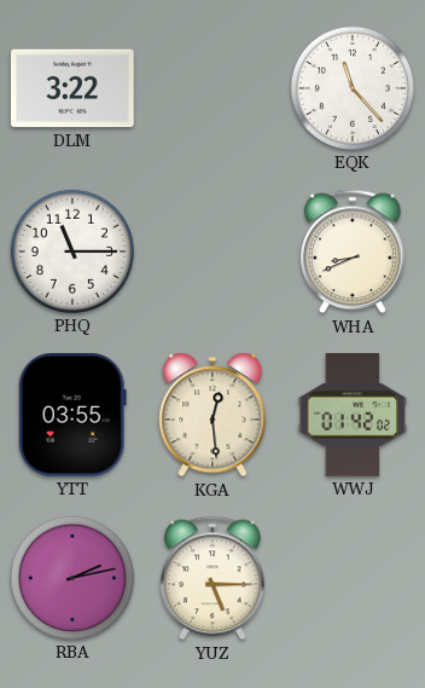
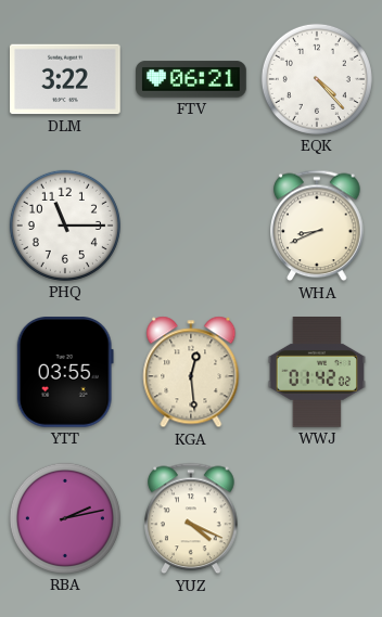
FTV: none -> 06:21
EQK: 11:23 -> 4:23
YUZ: 5:15 -> 4:19
